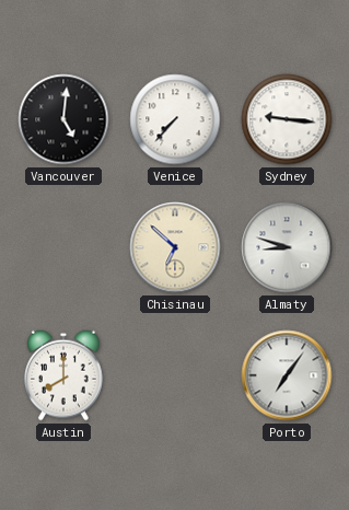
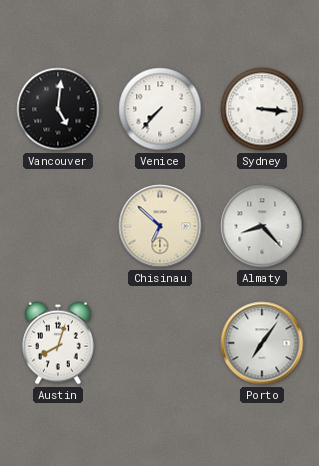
Sydney: 9:16 -> 3:16
Almaty: 8:48 -> 8:23
Austin: 8:00 -> 8:03
